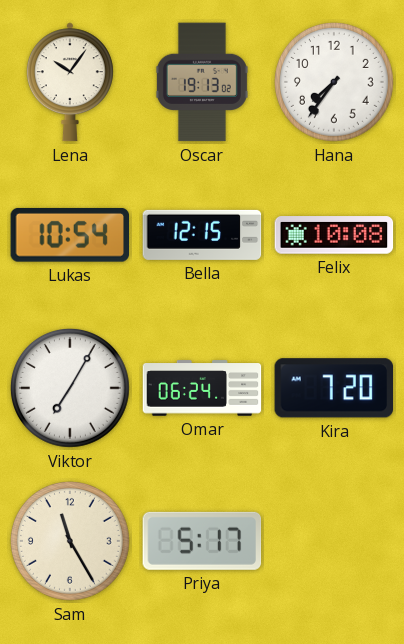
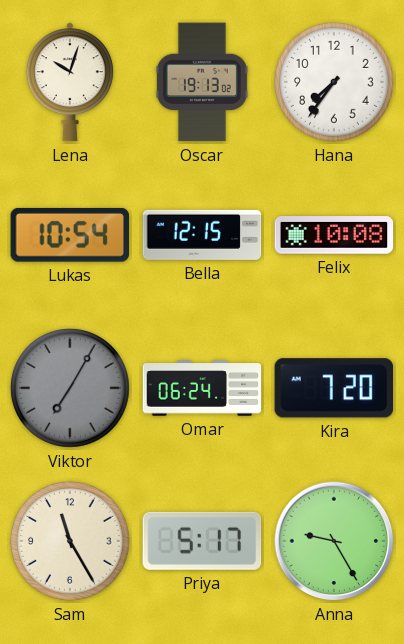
Lena: 10:06 -> 10:03
Viktor dial: white -> grey
Anna: none -> 9:25
